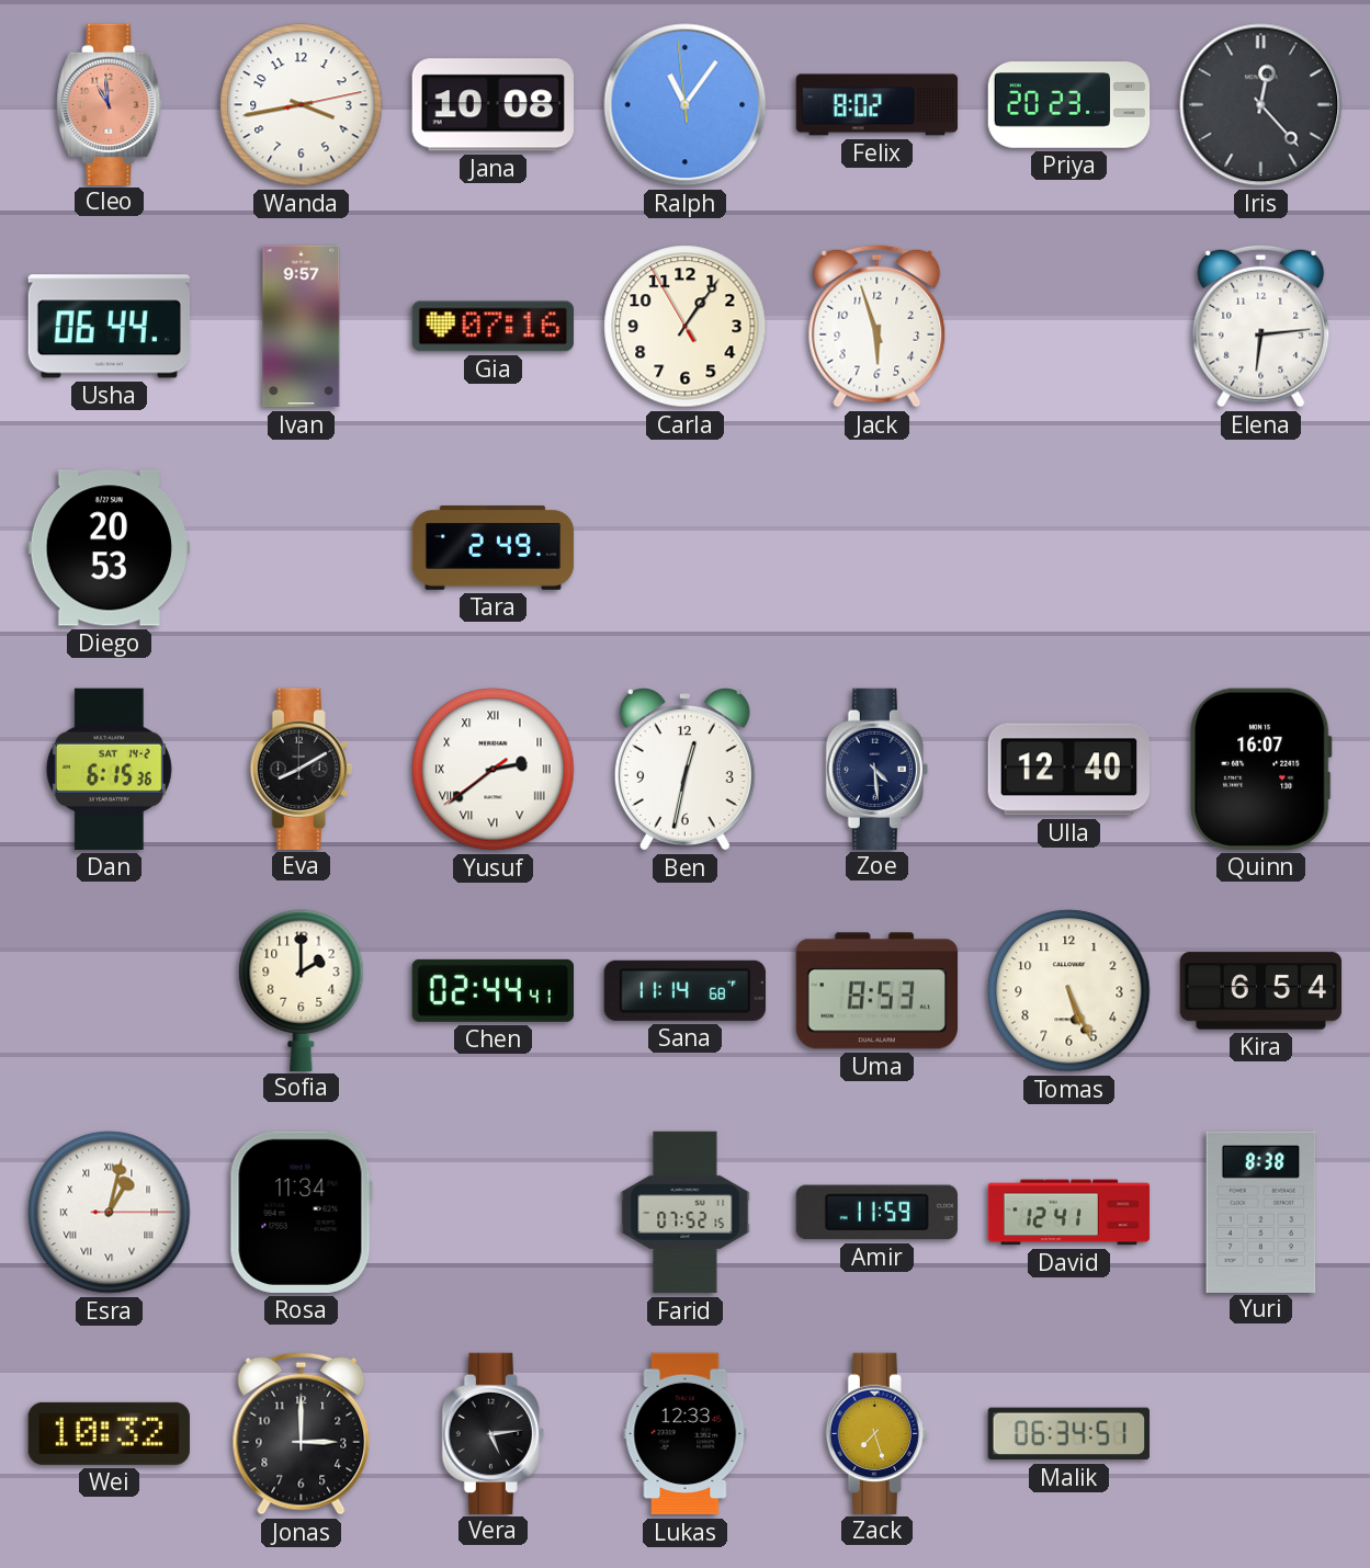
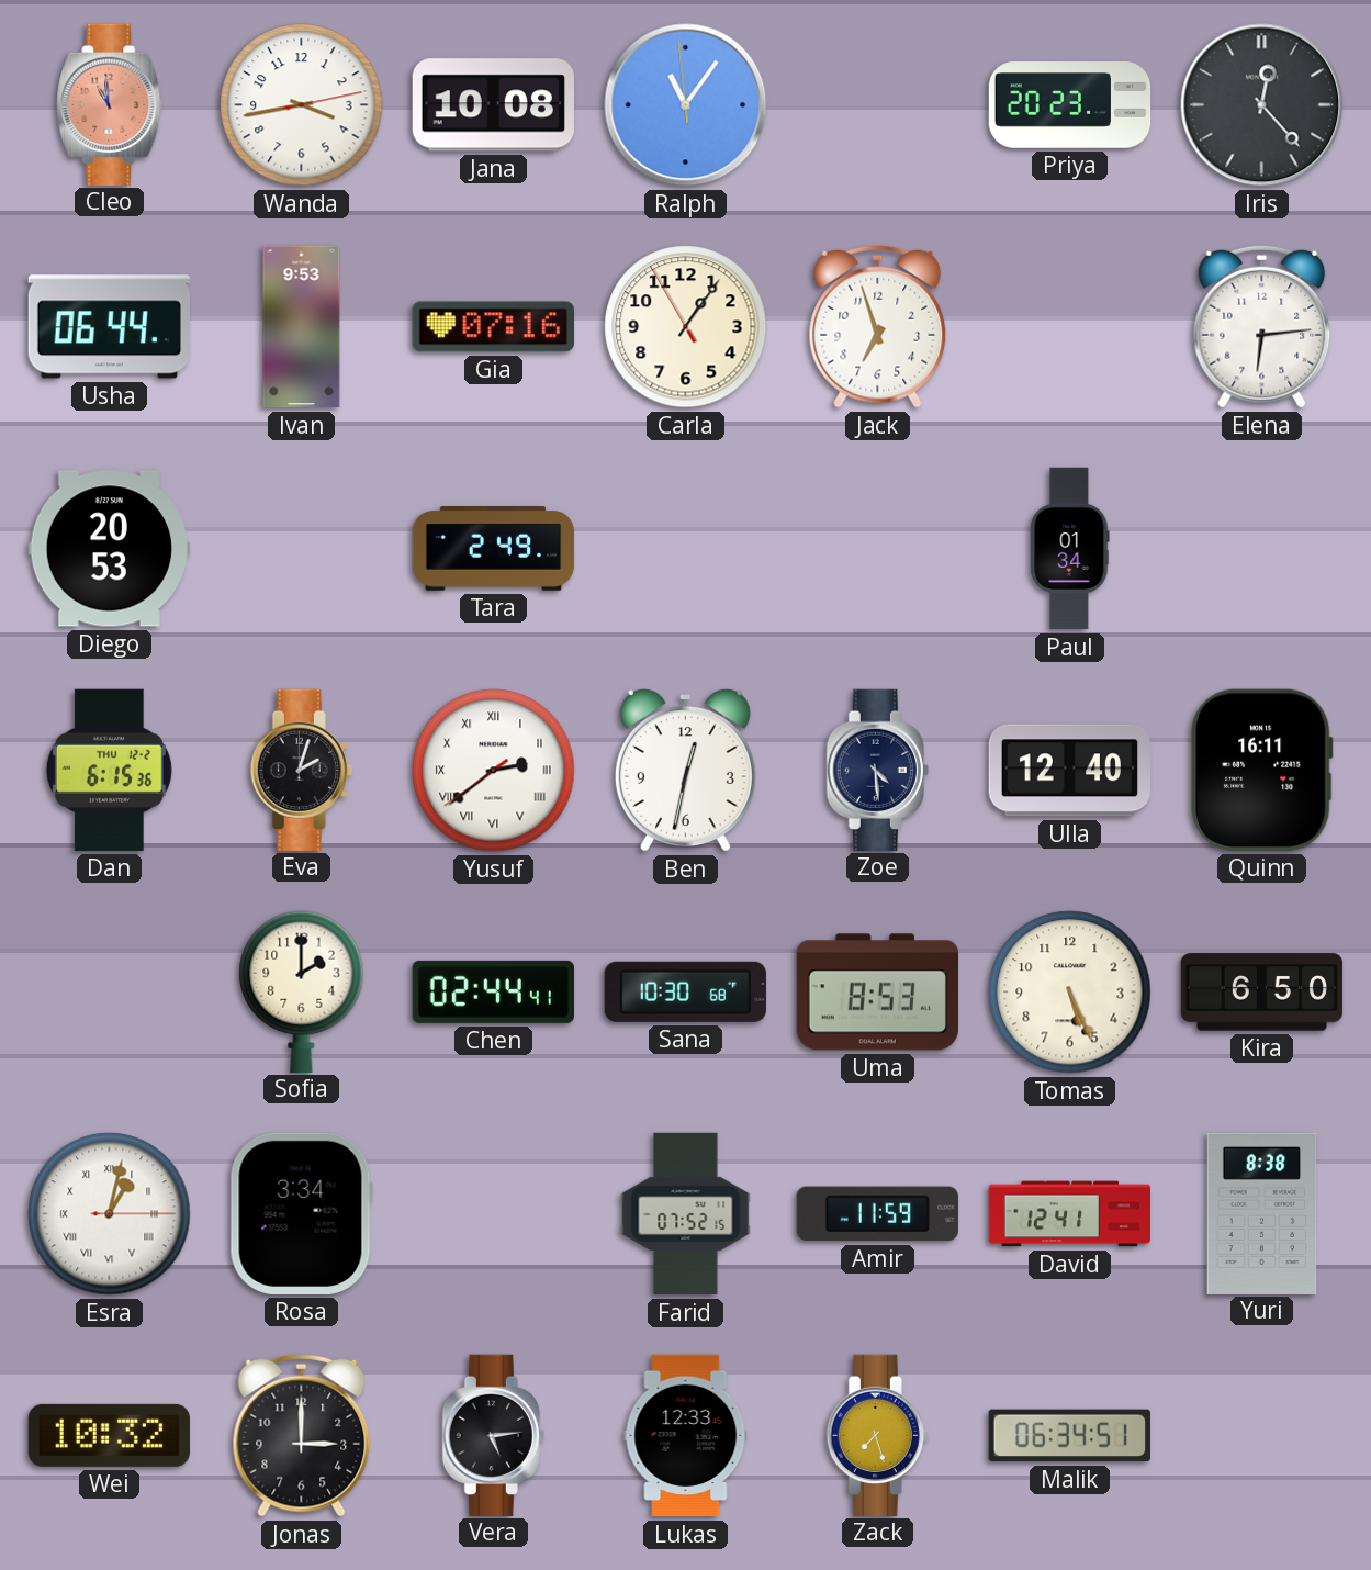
Felix: 8:02 -> none
Ivan: 9:57 -> 9:53
Jack: 5:57 -> 6:57
Paul: none -> 01:34
Dan date: SAT 14-2 -> THU 12-2
Eva: 8:10 -> 2:03
Quinn: 16:07 -> 16:11
Sana: 11:14 -> 10:30
Kira: 6:54 -> 6:50
Rosa: 11:34 -> 3:34
